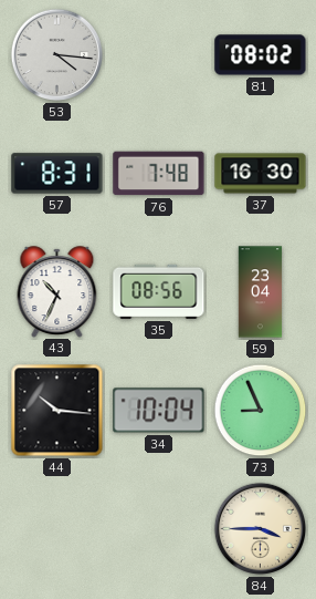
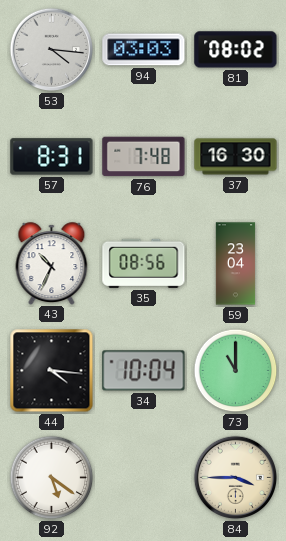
94: none -> 03:03
44: 10:16 -> 4:16
73: 8:56 -> 11:00
92: none -> 5:21
